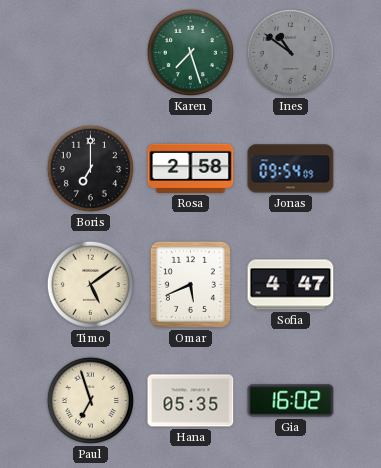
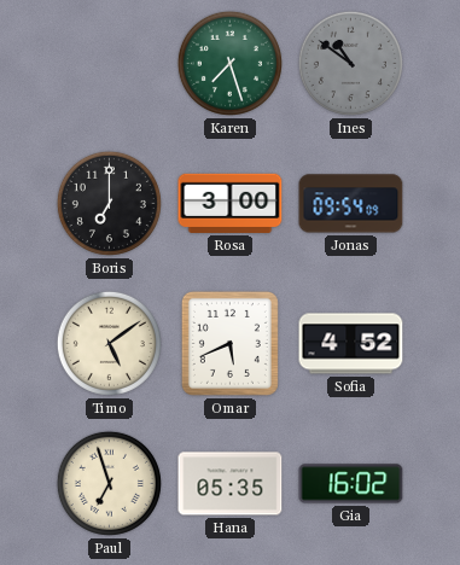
Rosa: 2:58 -> 3:00
Sofia: 4:47 -> 4:52
